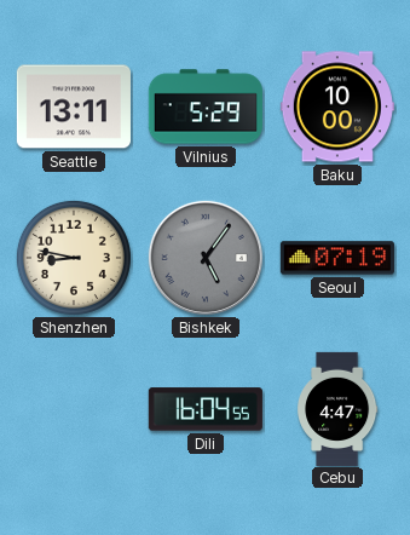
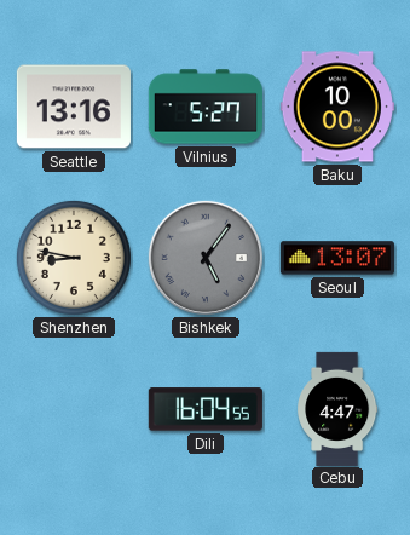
Seattle: 13:11 -> 13:16
Vilnius: 5:29 -> 5:27
Seoul: 07:19 -> 13:07
